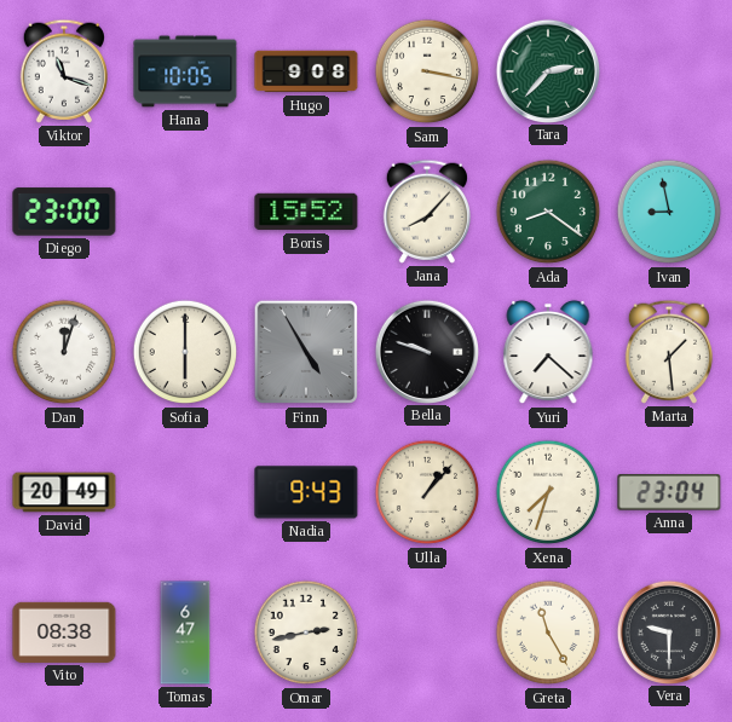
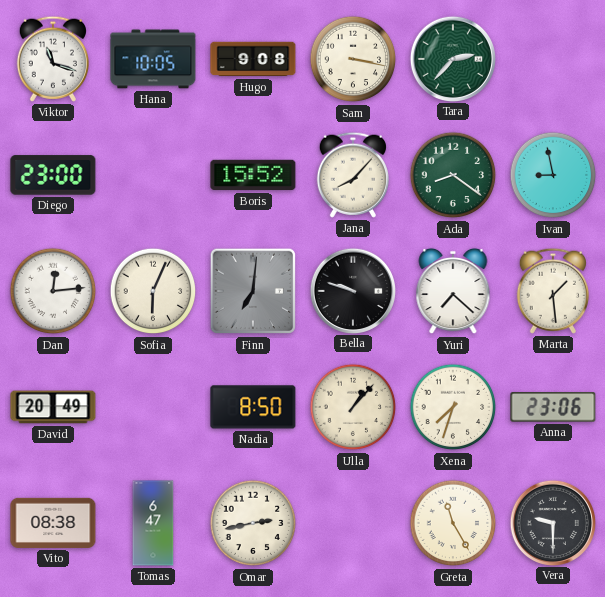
Dan: 12:03 -> 12:14
Sofia: 6:00 -> 6:04
Finn: 4:55 -> 7:01
Nadia: 9:43 -> 8:50
Anna: 23:04 -> 23:06
